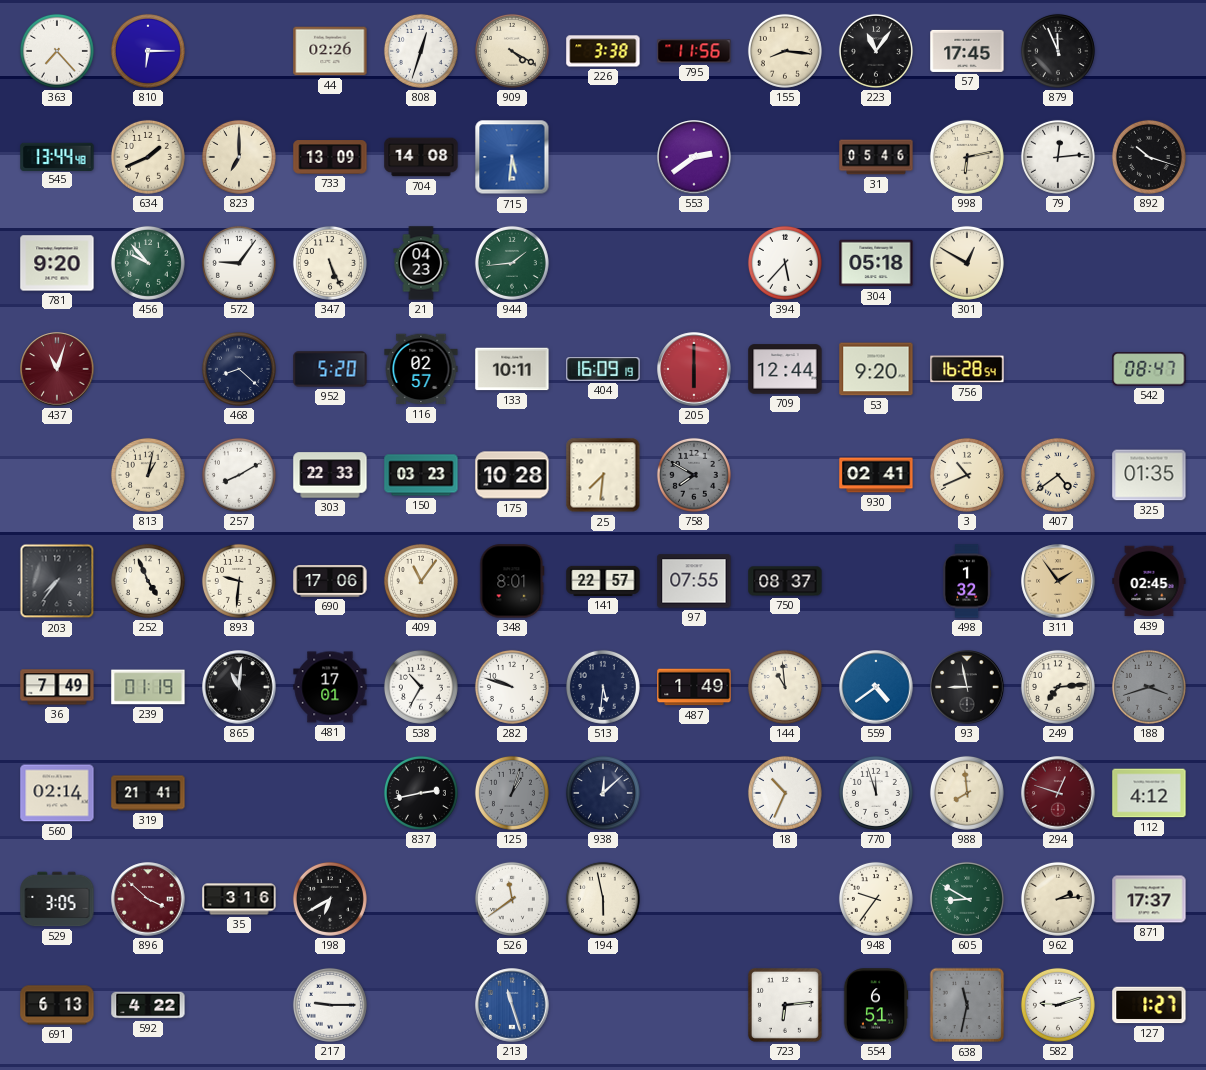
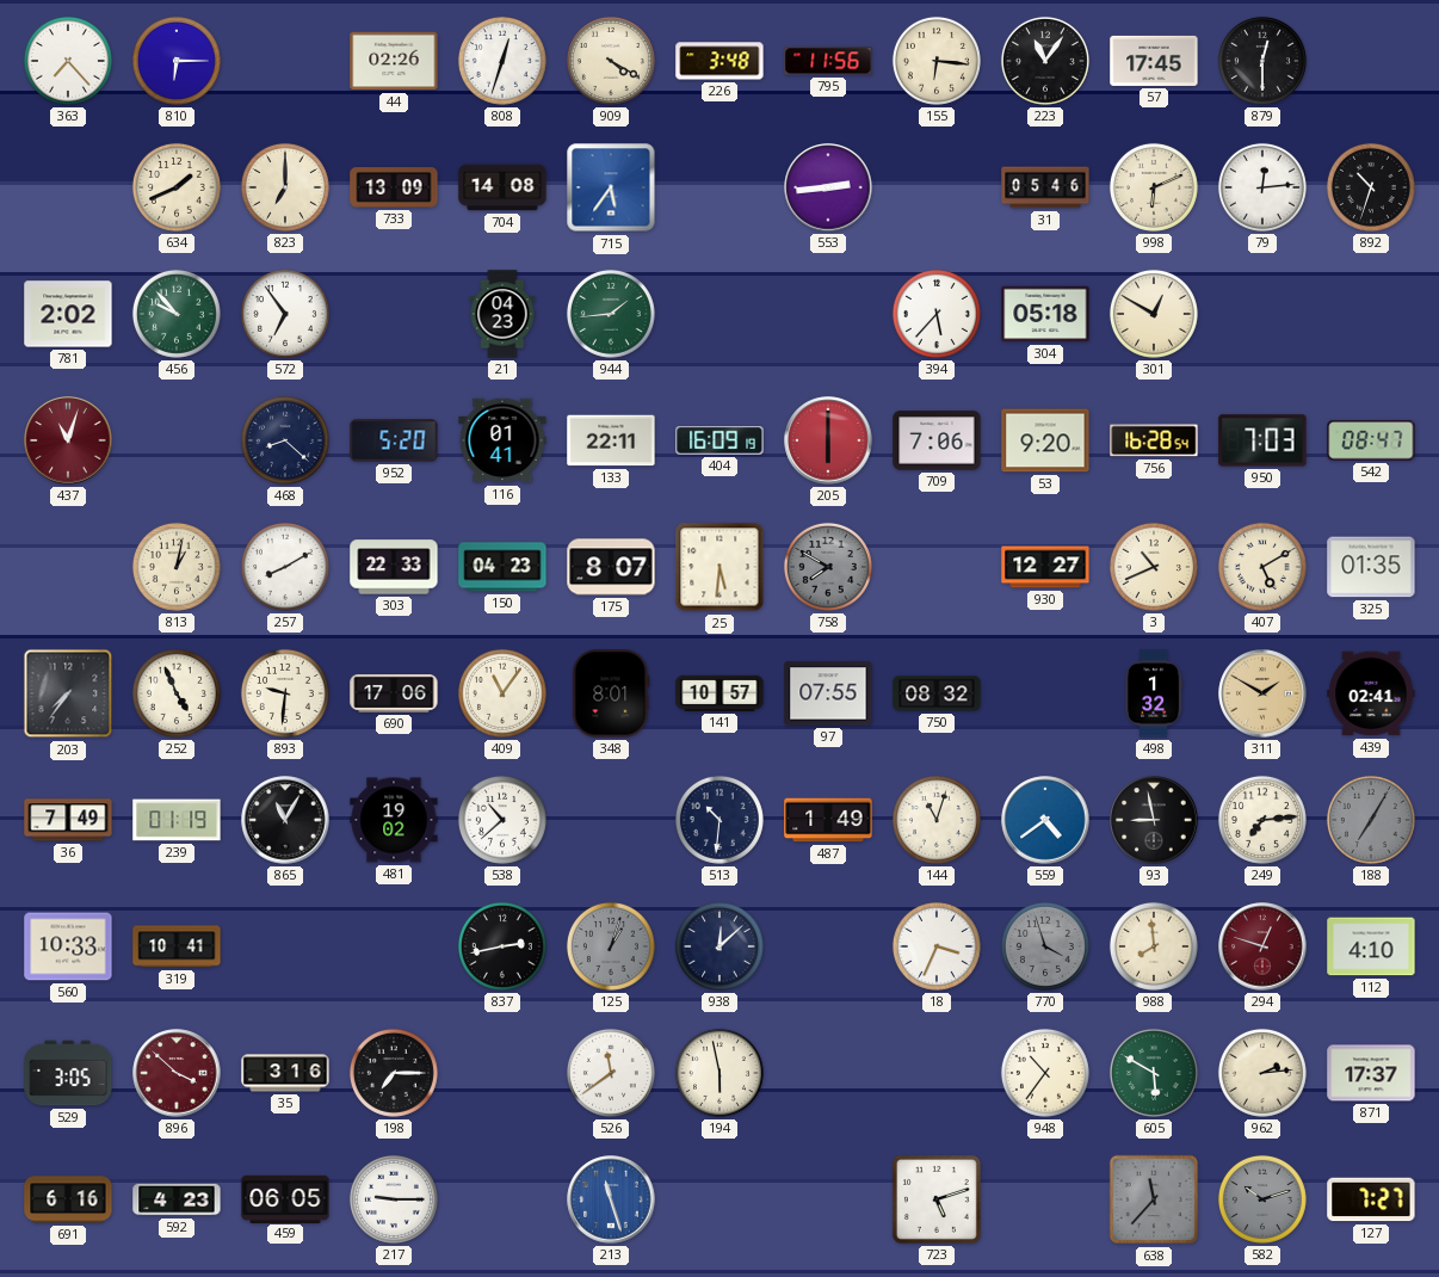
226: 3:38 -> 3:48
155: 8:16 -> 6:16
879: 11:56 -> 12:30
545: 13:44 -> none
715: 5:31 -> 5:36
553: 2:39 -> 2:44
998: 6:13 -> 6:11
892: 10:18 -> 10:33
781: 9:20 -> 2:02
572: 9:06 -> 6:54
347: 5:26 -> none
116: 02:57 -> 01:41
133: 10:11 -> 22:11
709: 12:44 -> 7:06
950: none -> 7:03
150: 03:23 -> 04:23
175: 10:28 -> 8:07
25: 7:31 -> 5:31
930: 02:41 -> 12:27
407: 4:39 -> 5:10
141: 22:57 -> 10:57
750: 08:37 -> 08:32
311: 1:54 -> 1:50
439: 02:45 -> 02:41
865: 11:01 -> 11:05
481: 17:01 -> 19:02
538: 10:35 -> 10:38
282: 9:48 -> none
513: 5:31 -> 10:31
144: 10:59 -> 11:03
188: 3:42 -> 7:05
560: 02:14 -> 10:33
319: 21:41 -> 10:41
18: 10:34 -> 3:34
770: 11:57 -> 3:57
770 dial: white -> grey
112: 4:12 -> 4:10
198: 6:40 -> 7:15
948: 9:36 -> 10:36
605: 8:50 -> 5:50
691: 6:13 -> 6:16
592: 4:22 -> 4:23
459: none -> 06:05
723: 6:14 -> 5:12
554: 6:51 -> none
638: 11:32 -> 11:37
582: 9:12 -> 10:12
582 dial: white -> grey
127: 1:27 -> 7:27
